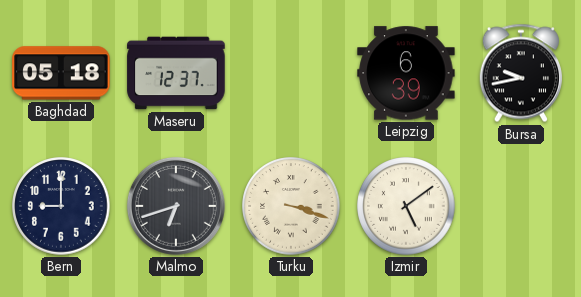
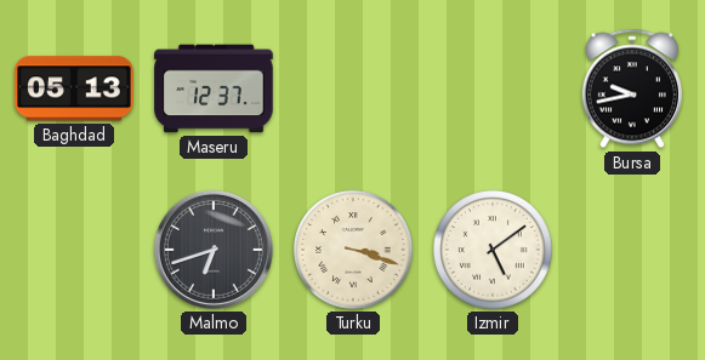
Baghdad: 05:18 -> 05:13
Leipzig: 6:39 -> none
Bern: 9:00 -> none
